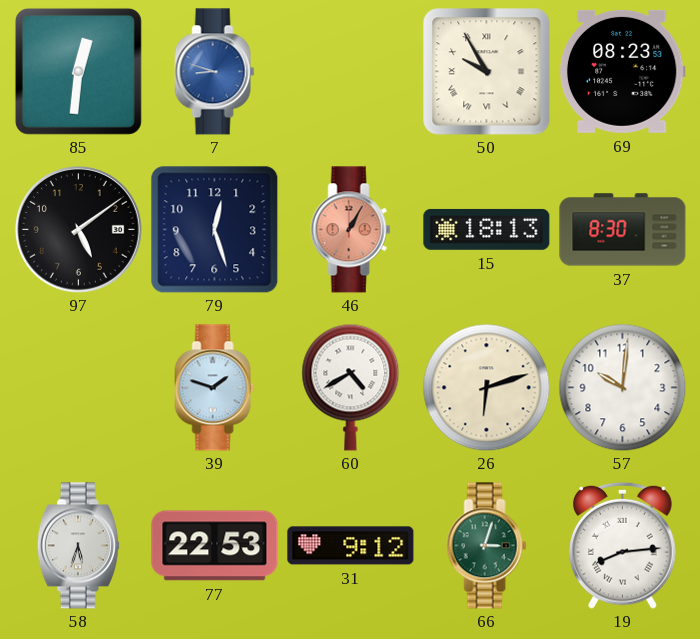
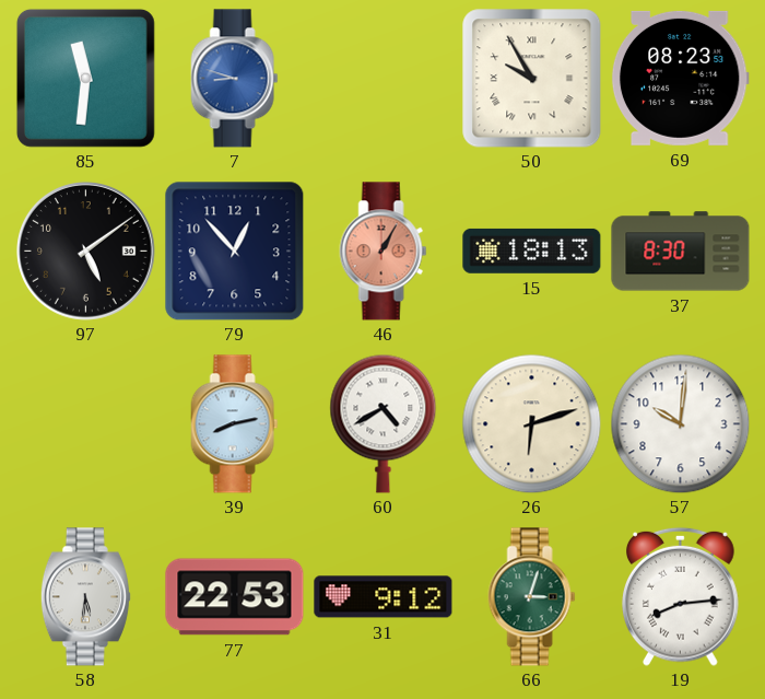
85: 12:31 -> 11:31
79: 12:27 -> 12:53
39: 1:48 -> 8:13
58: 5:33 -> 5:31
